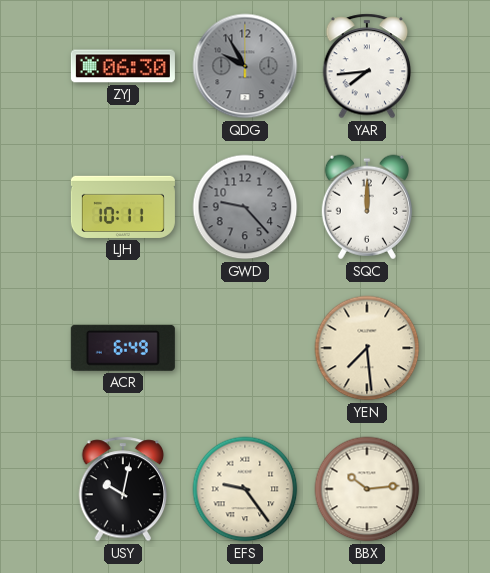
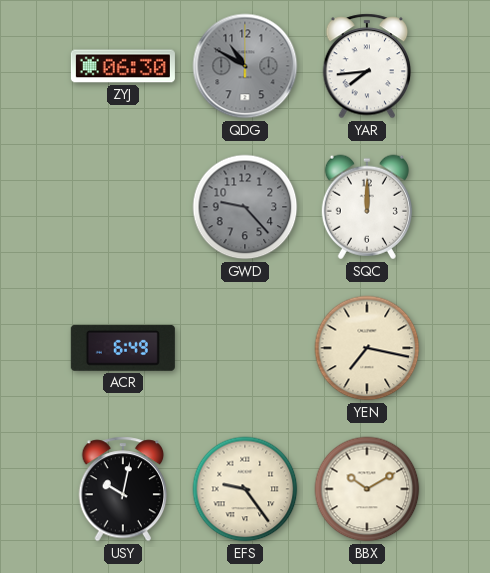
QDG: 9:55 -> 10:50
LJH: 10:11 -> none
YEN: 7:29 -> 7:17
BBX: 10:14 -> 10:10
